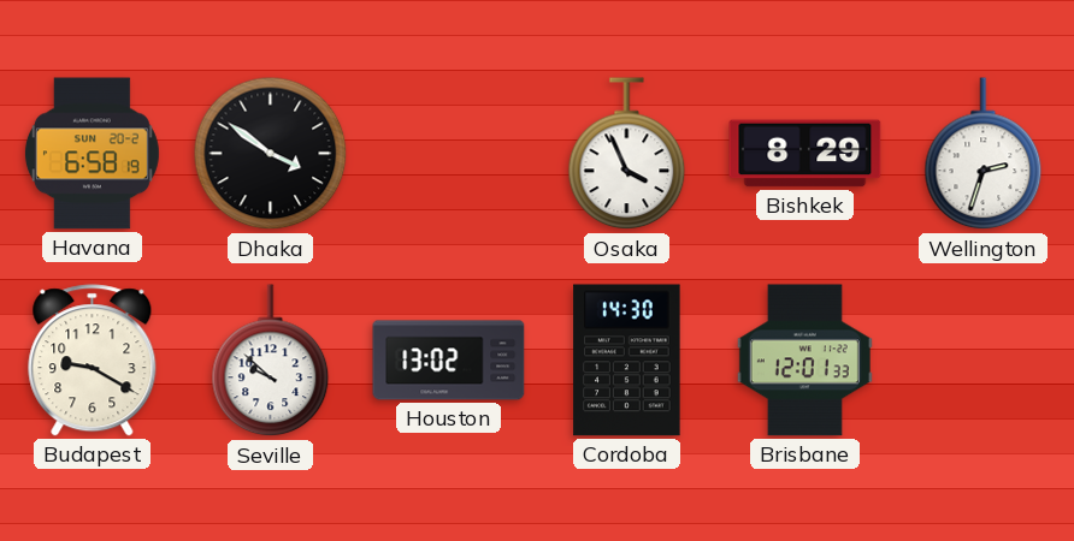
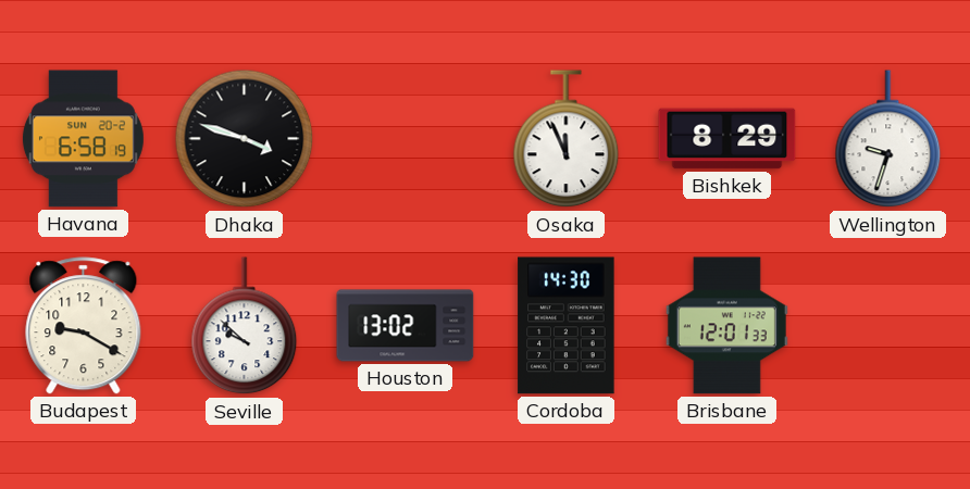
Dhaka: 3:51 -> 3:48
Osaka: 3:56 -> 11:56
Wellington: 2:33 -> 9:33
